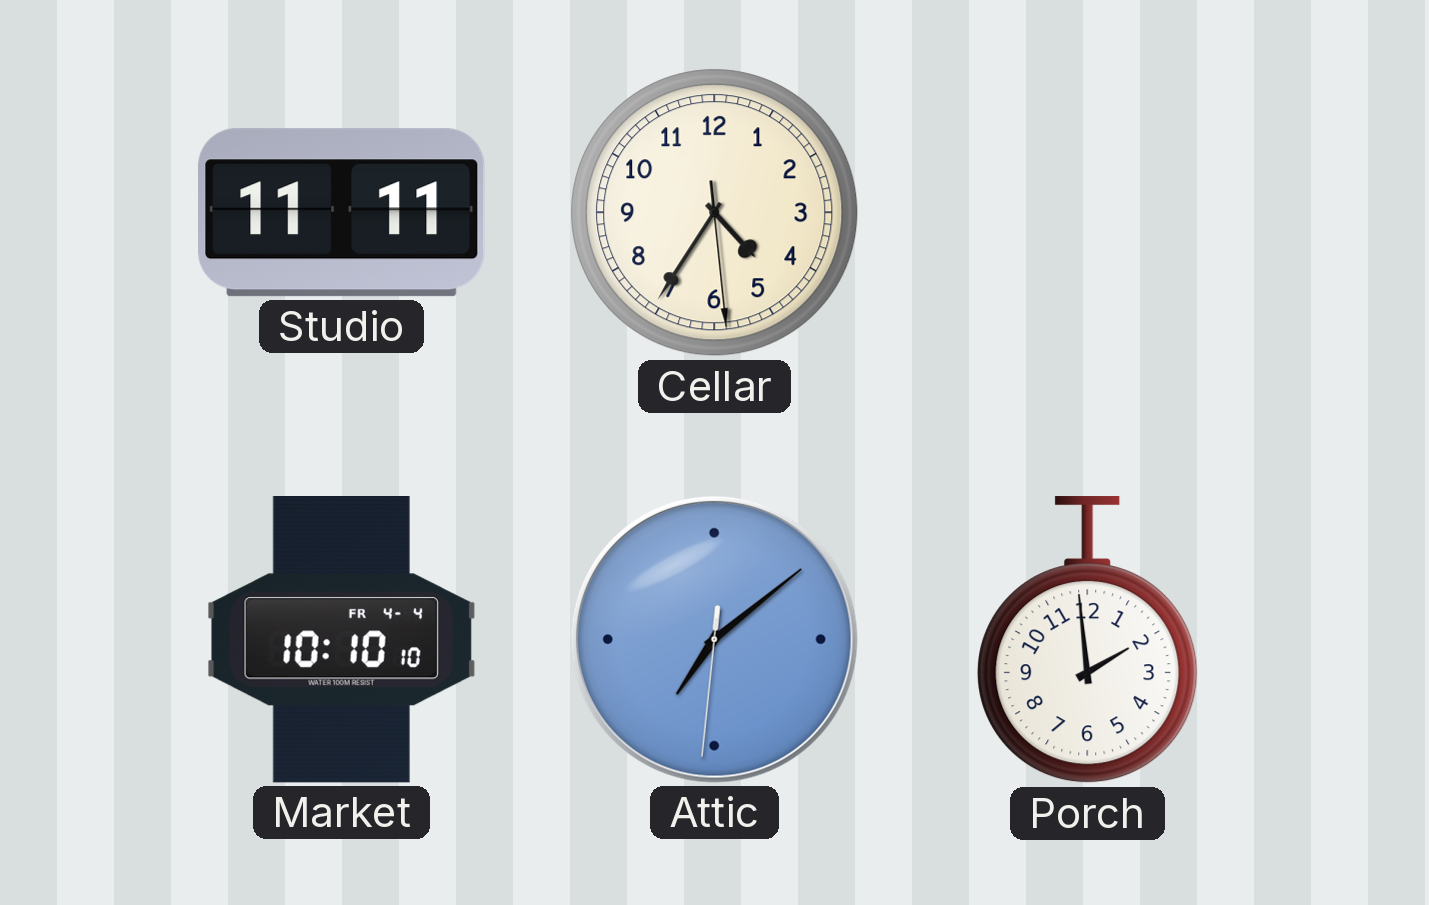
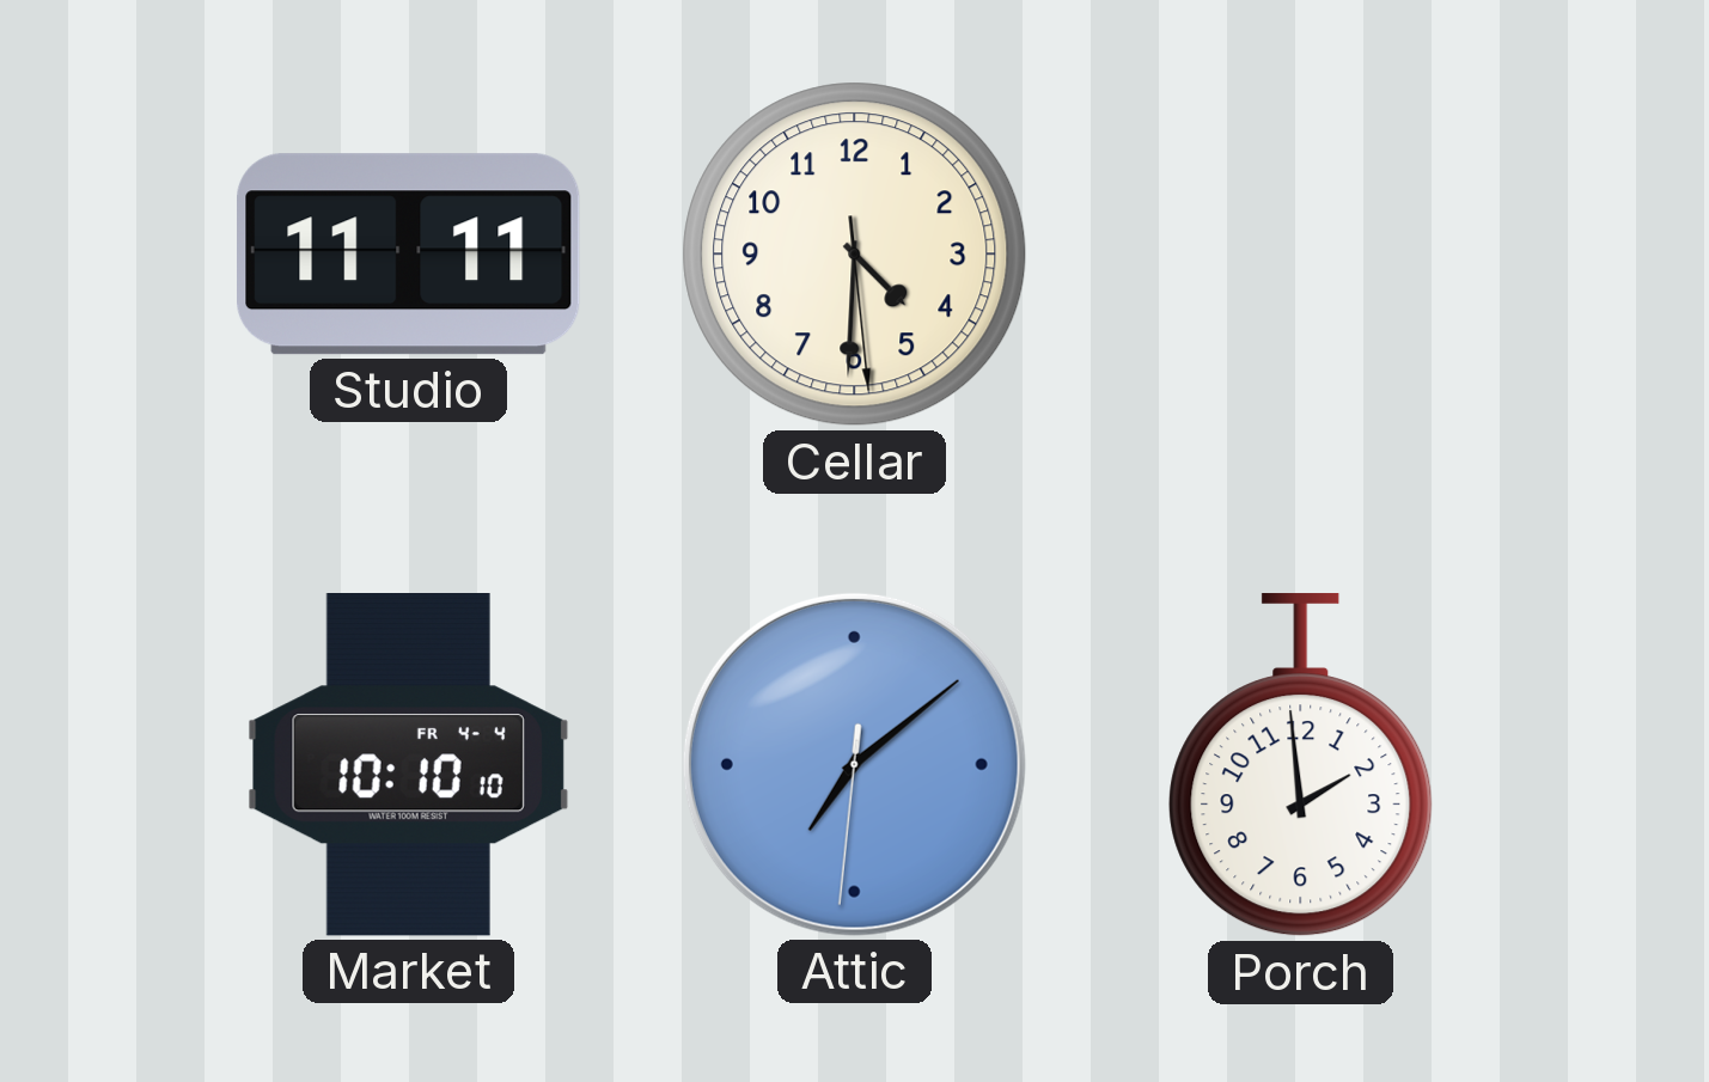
Cellar: 4:35 -> 4:30
